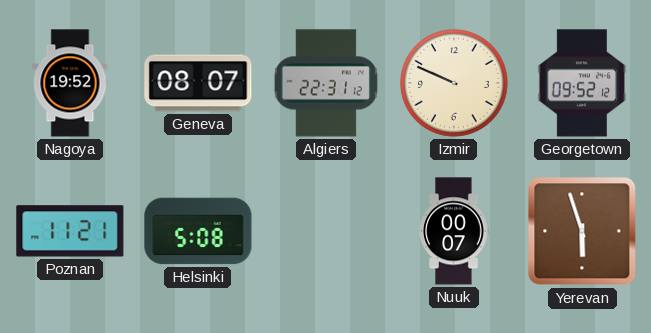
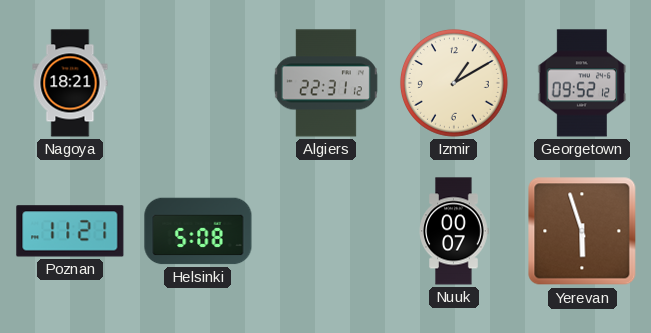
Nagoya: 19:52 -> 18:21
Geneva: 08:07 -> none
Izmir: 9:49 -> 1:10
